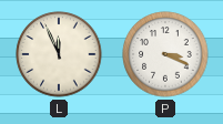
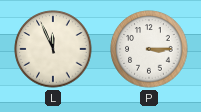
P: 3:19 -> 3:15
